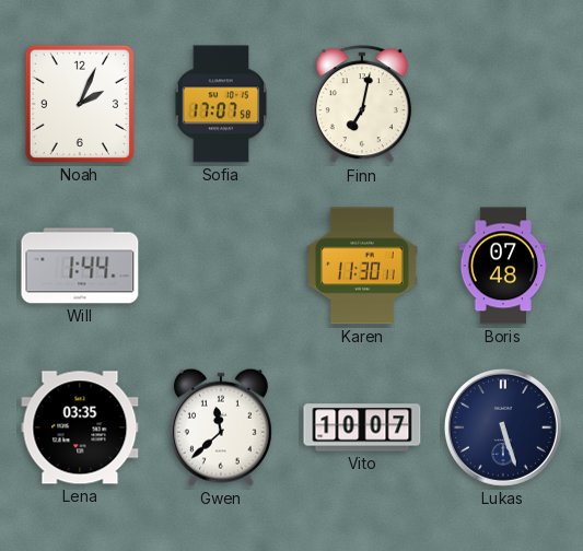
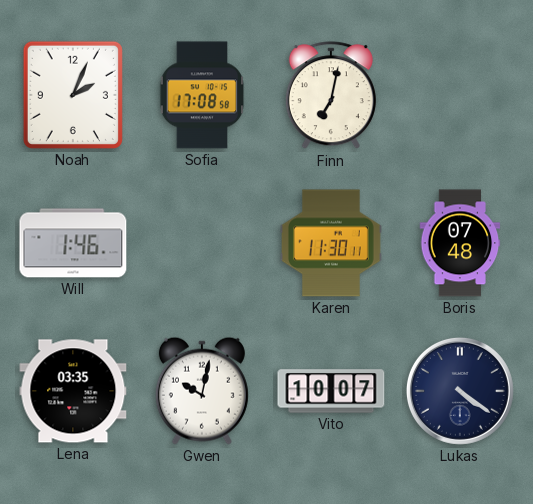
Sofia: 17:07 -> 17:08
Will: 1:44 -> 1:46
Gwen: 11:38 -> 10:02
Lukas: 5:27 -> 4:21
